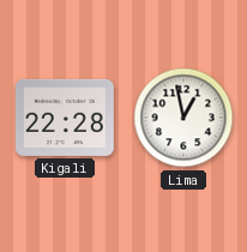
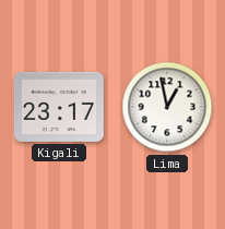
Kigali: 22:28 -> 23:17
